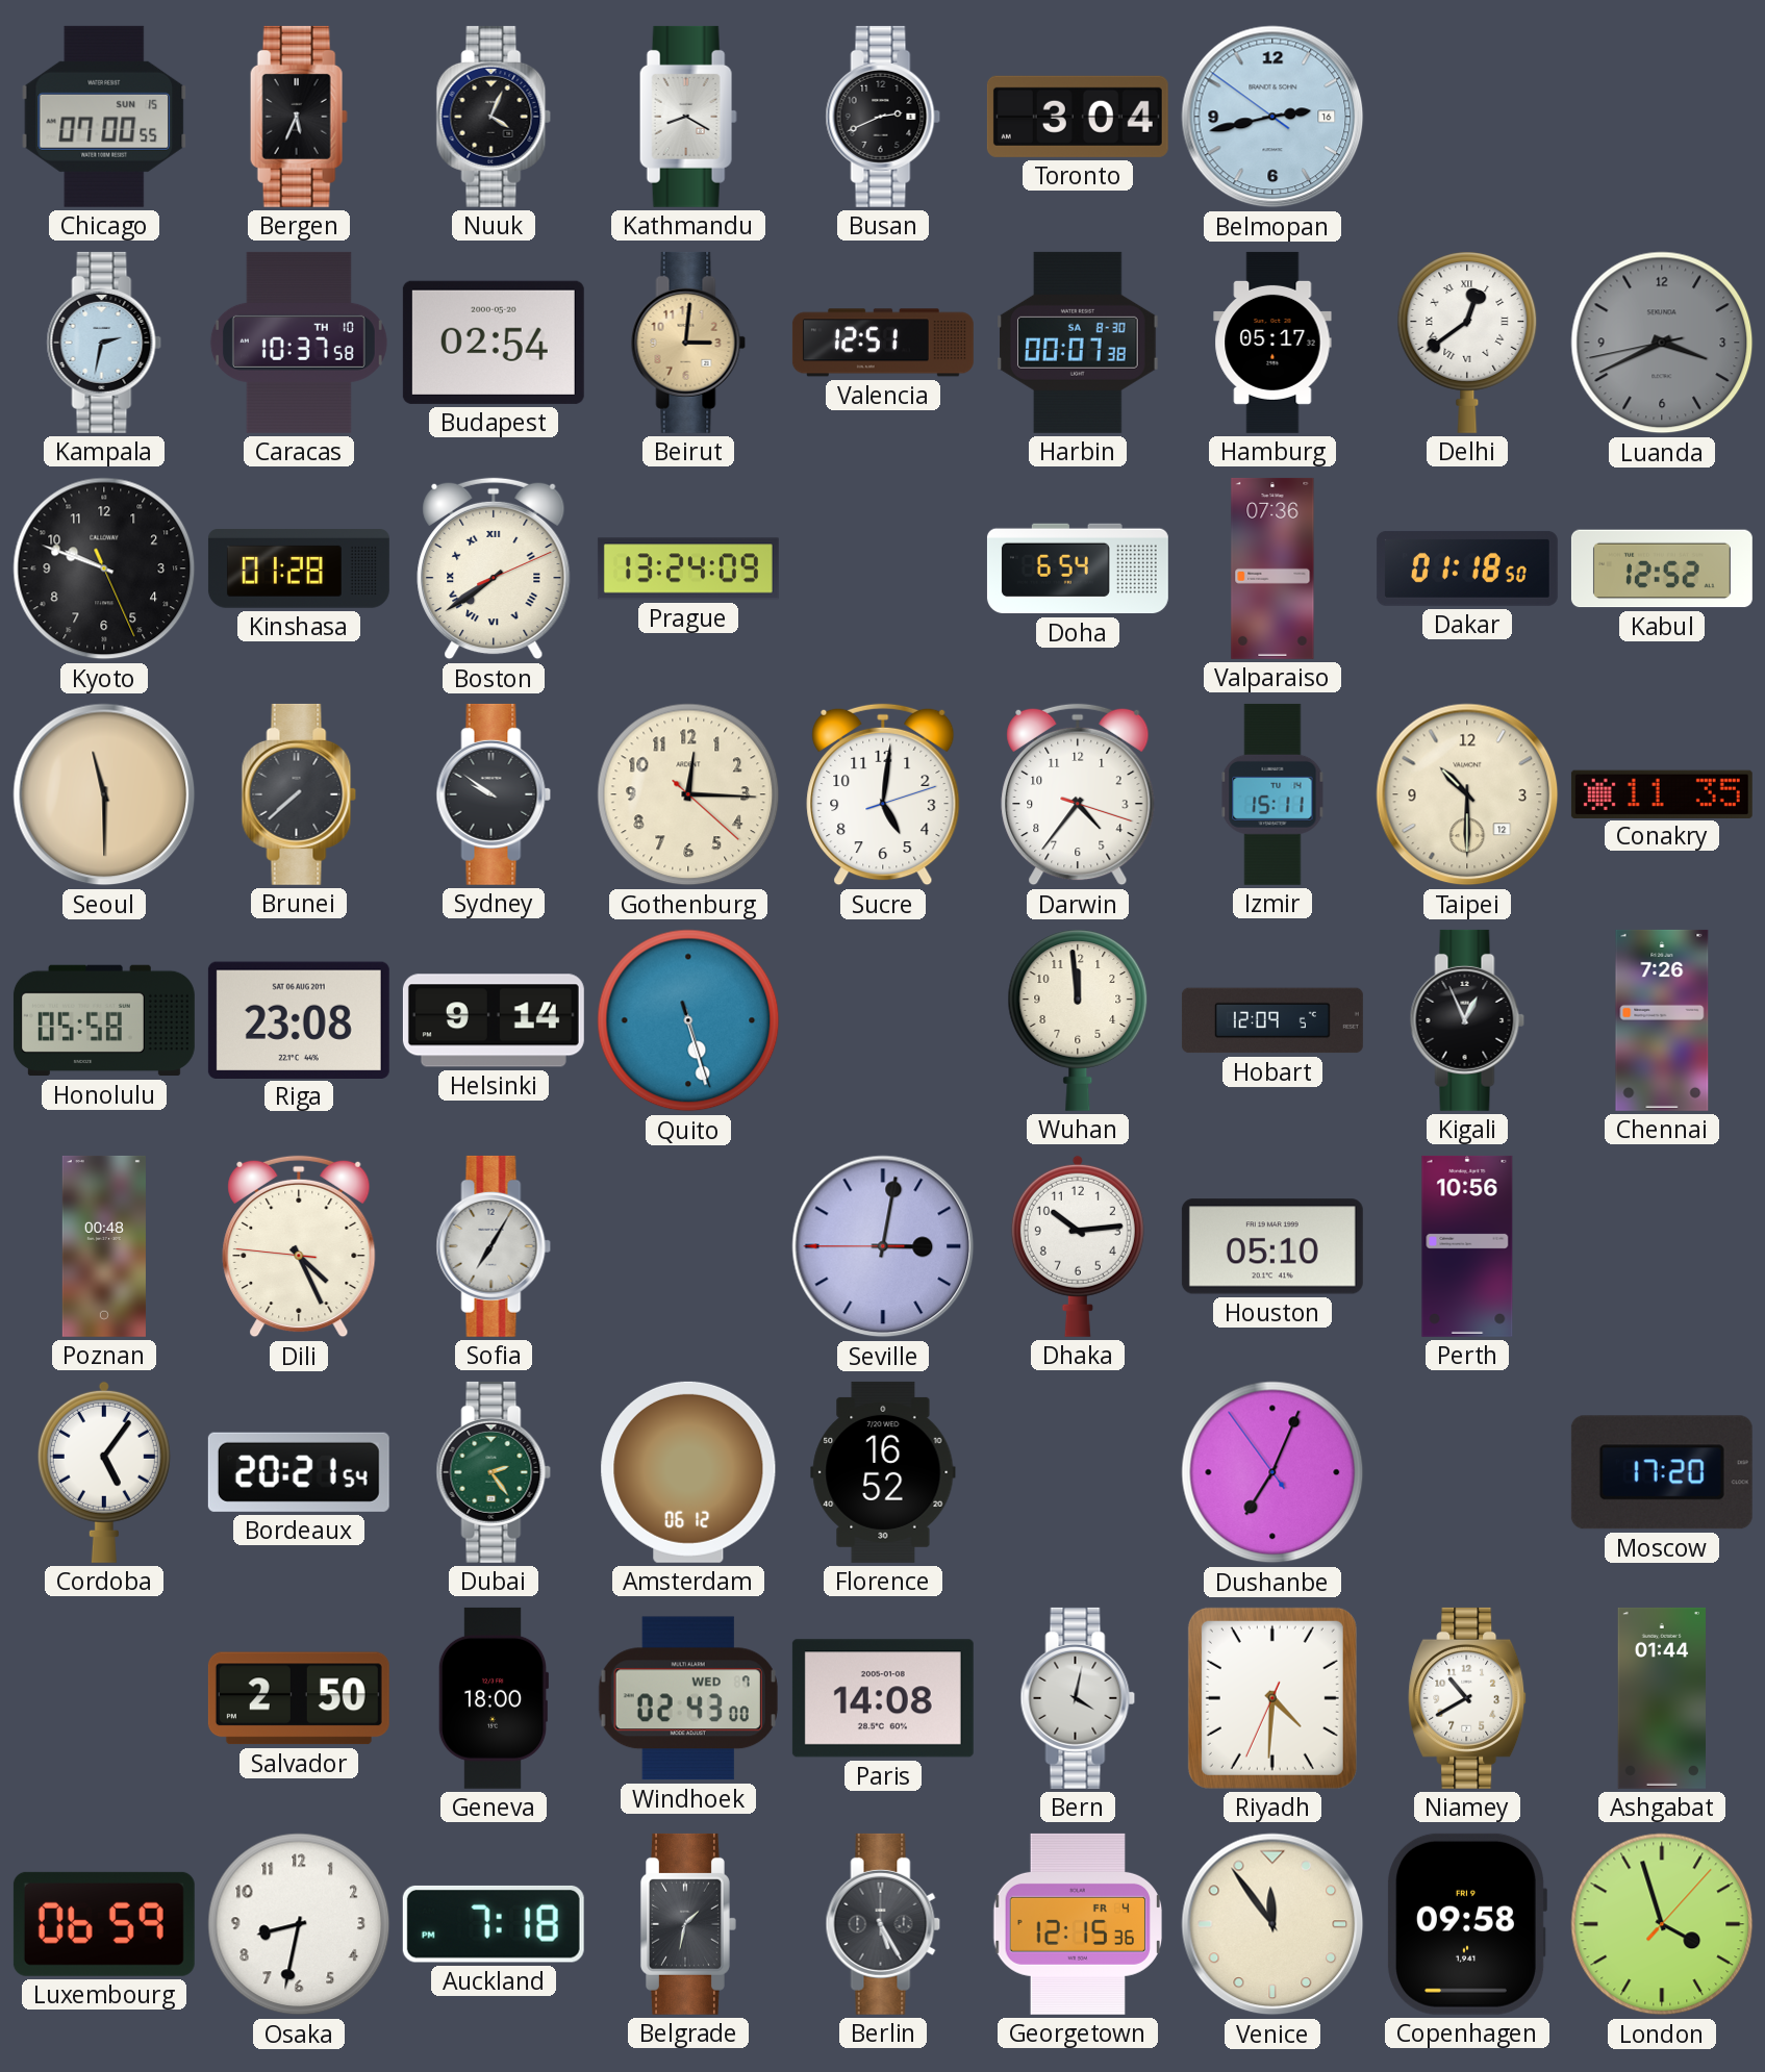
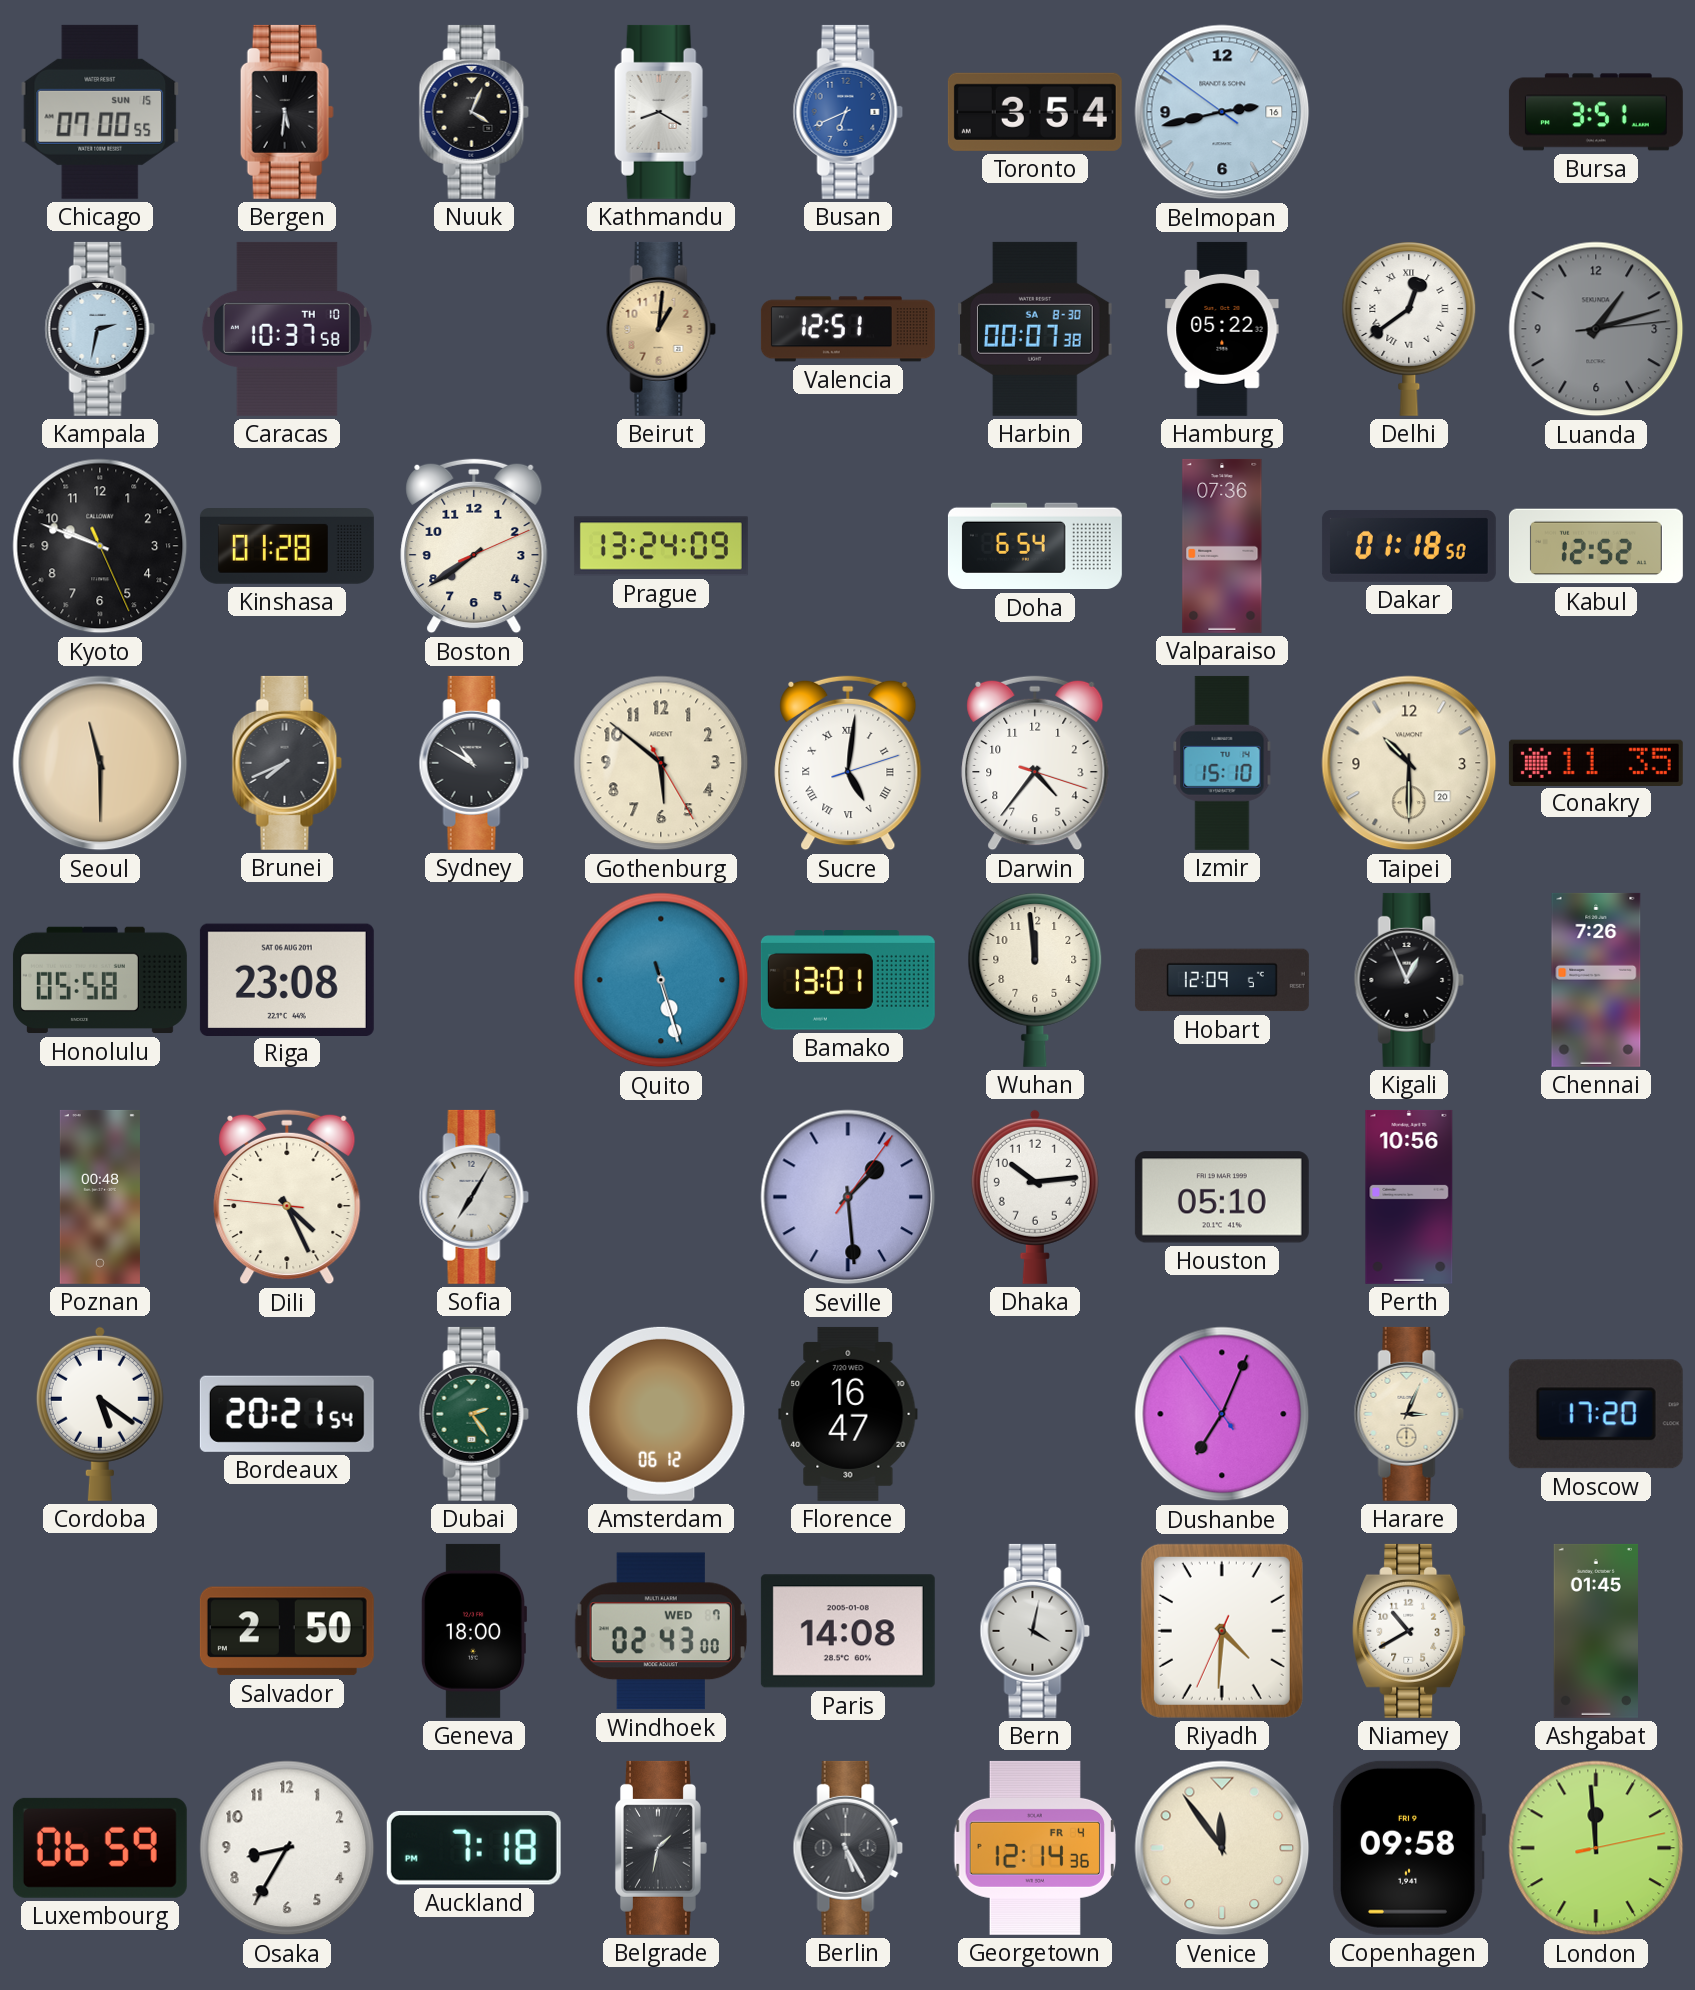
Bergen: 5:34 -> 5:31
Busan: 2:41 -> 6:41
Busan dial: black -> blue
Toronto: 3:04 -> 3:54
Bursa: none -> 3:51
Budapest: 02:54 -> none
Beirut: 3:01 -> 1:01
Hamburg: 05:17 -> 05:22
Luanda: 3:40 -> 1:12
Boston numerals: Roman -> Arabic
Brunei: 7:38 -> 7:41
Sydney: 9:51 -> 10:50
Gothenburg: 12:15 -> 5:51
Sucre numerals: Arabic -> Roman
Izmir: 15:11 -> 15:10
Taipei date: 12 -> 20
Helsinki: 9:14 -> none
Bamako: none -> 13:01
Seville: 3:01 -> 1:29
Cordoba: 5:06 -> 5:21
Florence: 16:52 -> 16:47
Harare: none -> 3:04
Ashgabat: 01:44 -> 01:45
Osaka: 8:32 -> 8:35
Georgetown: 12:15 -> 12:14
London: 3:57 -> 11:59
